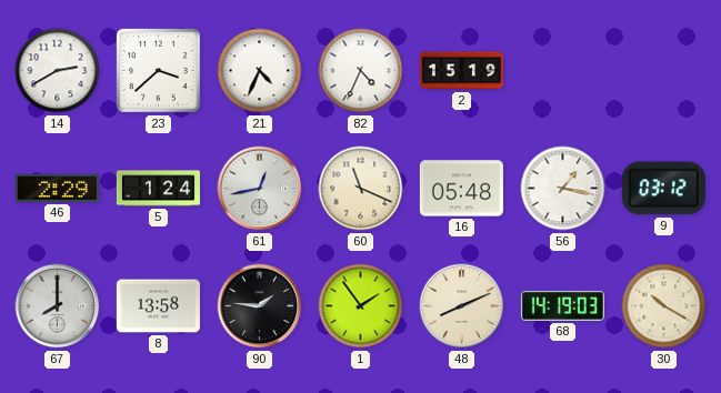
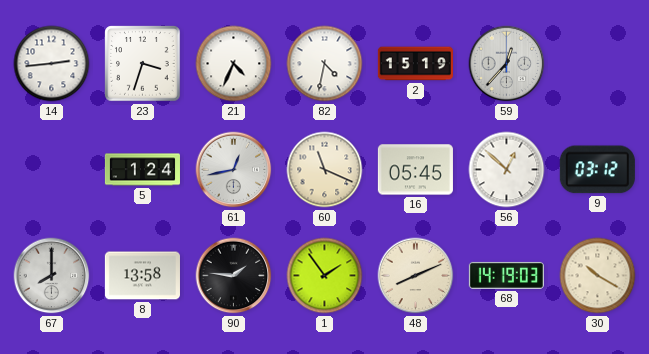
14: 2:40 -> 2:44
23: 3:38 -> 3:33
82: 4:34 -> 4:32
59: none -> 12:37
46: 2:29 -> none
16: 05:48 -> 05:45
56: 1:17 -> 12:52
